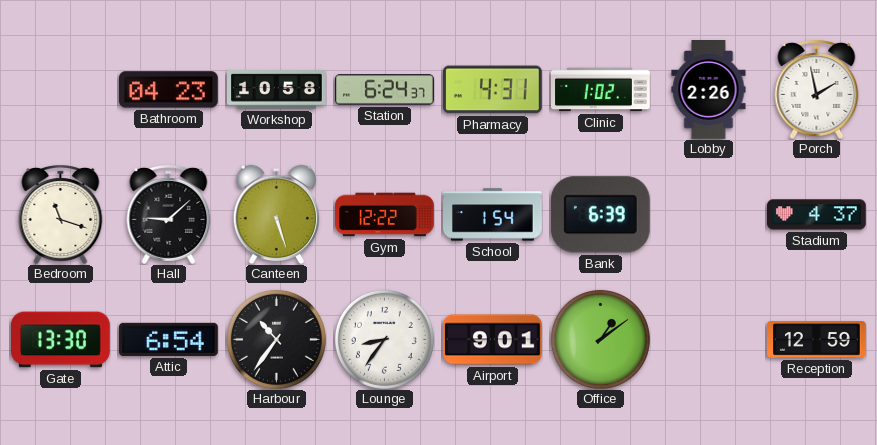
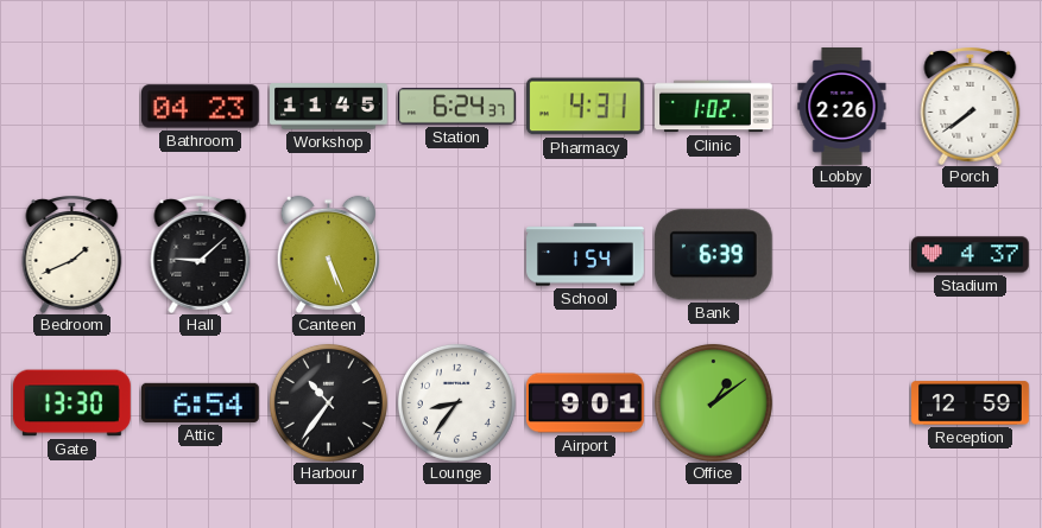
Workshop: 10:58 -> 11:45
Porch: 1:58 -> 7:39
Bedroom: 11:18 -> 1:41
Canteen: 5:27 -> 5:26
Gym: 12:22 -> none
